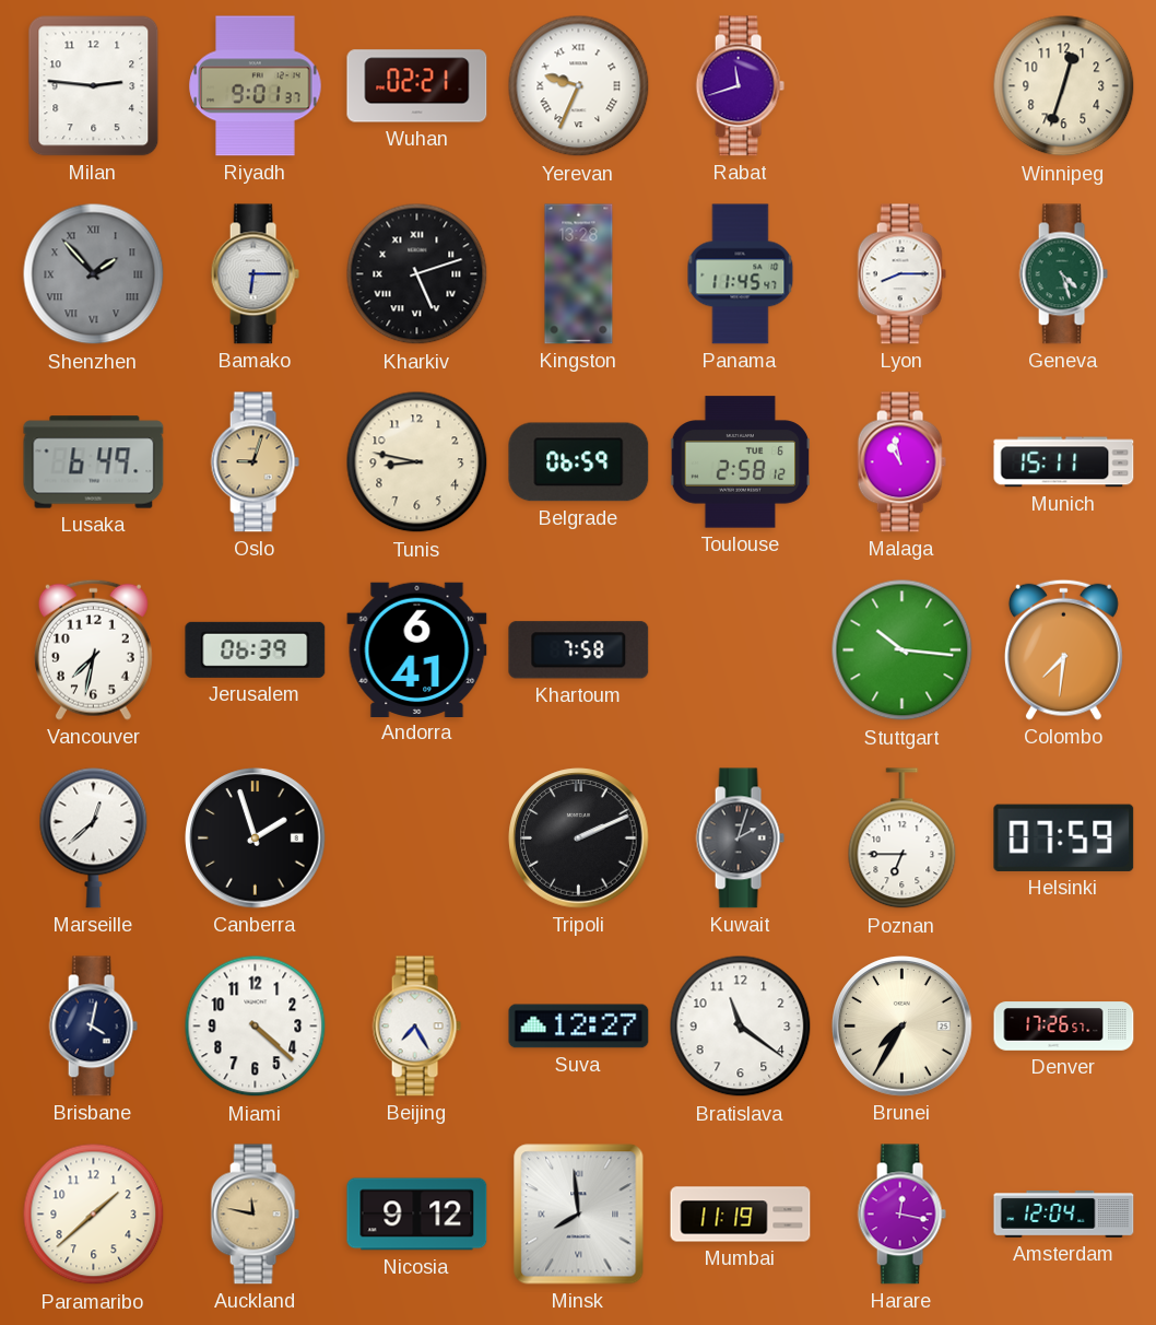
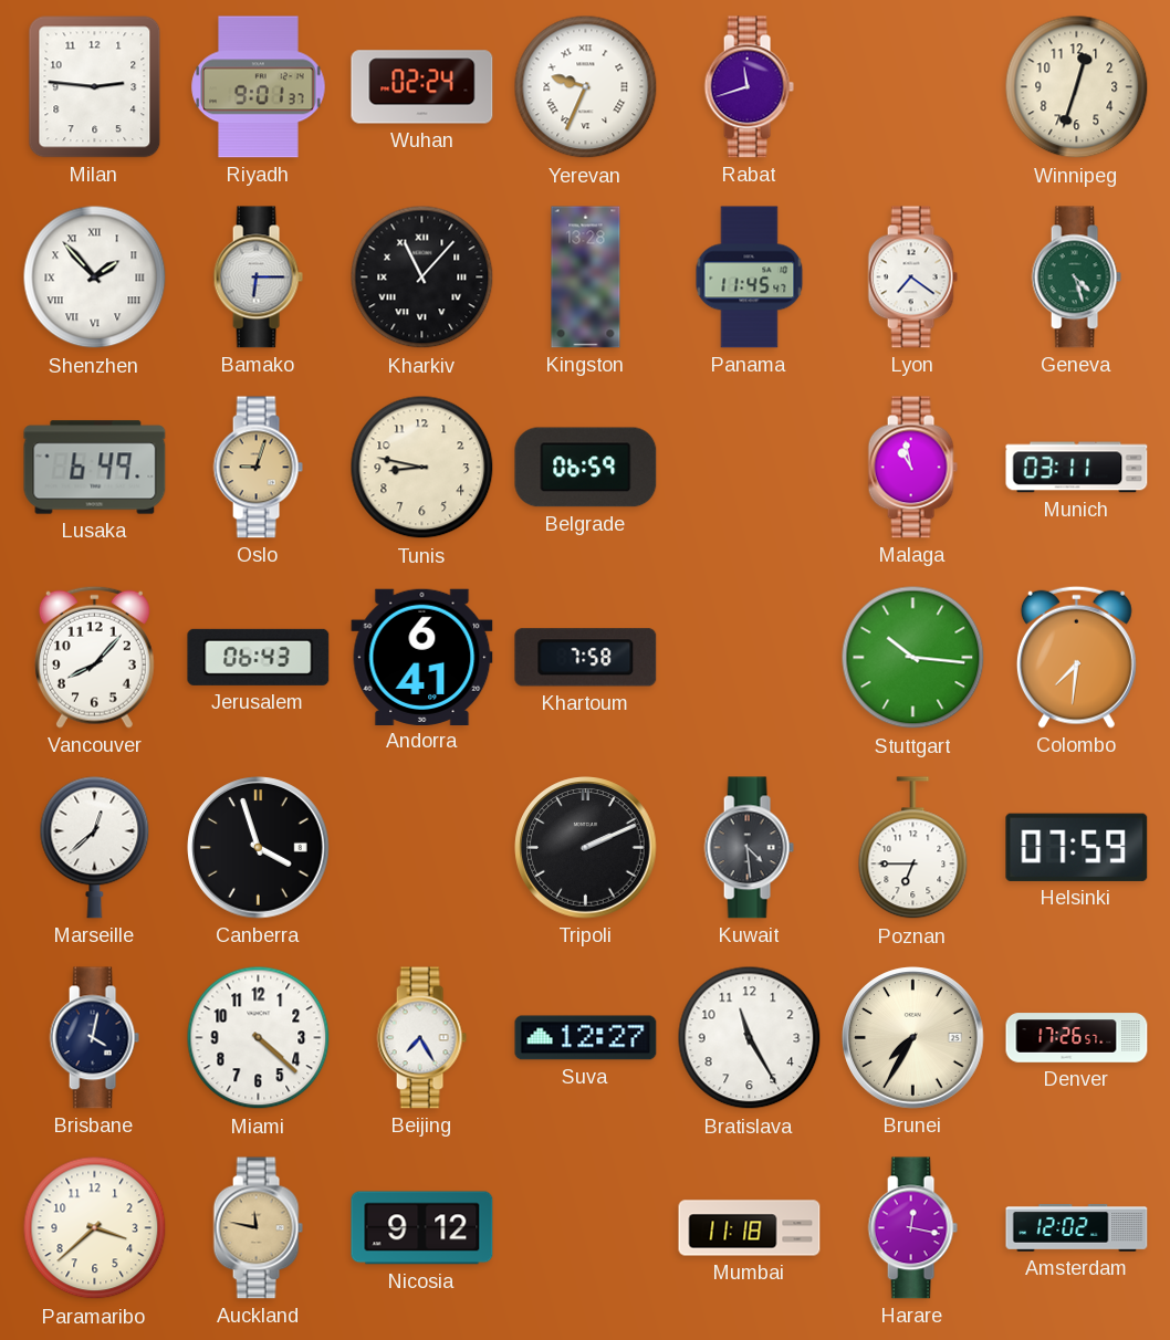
Wuhan: 02:21 -> 02:24
Shenzhen dial: grey -> white
Kharkiv: 5:12 -> 11:07
Lyon: 8:15 -> 7:21
Toulouse: 2:58 -> none
Munich: 15:11 -> 03:11
Vancouver: 7:32 -> 8:07
Jerusalem: 06:39 -> 06:43
Canberra: 1:57 -> 3:57
Kuwait: 2:03 -> 4:29
Bratislava: 11:21 -> 11:25
Paramaribo: 1:38 -> 3:38
Minsk: 7:59 -> none
Mumbai: 11:19 -> 11:18
Amsterdam: 12:04 -> 12:02
